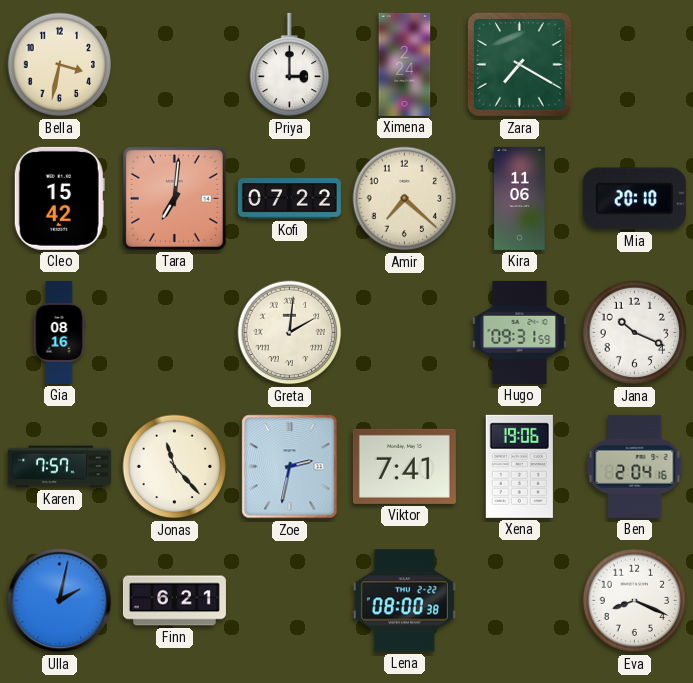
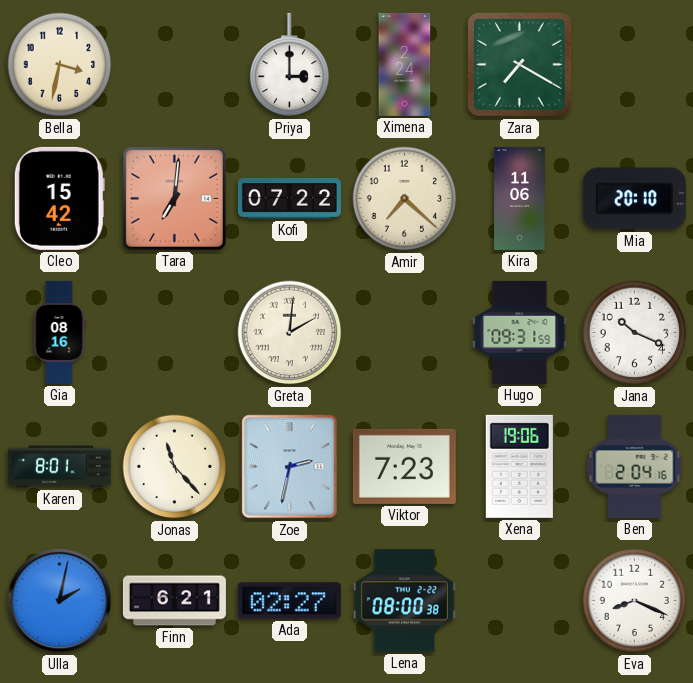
Karen: 7:57 -> 8:01
Viktor: 7:41 -> 7:23
Ada: none -> 02:27
